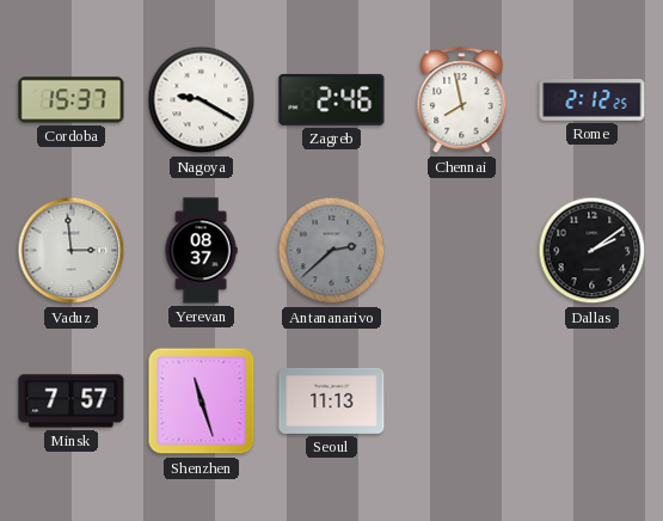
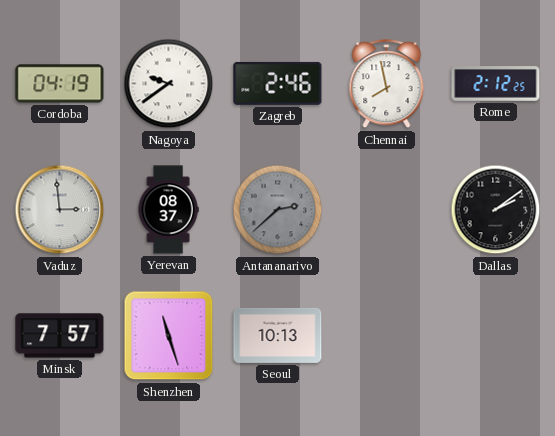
Cordoba: 15:37 -> 04:19
Nagoya: 9:20 -> 9:39
Seoul: 11:13 -> 10:13
